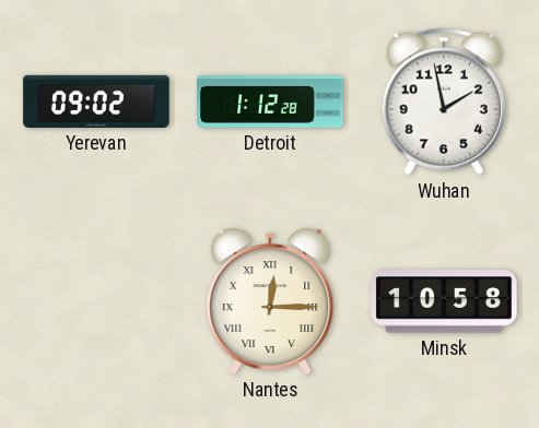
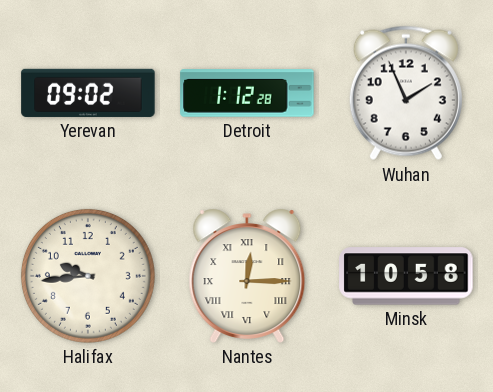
Wuhan: 1:58 -> 1:56
Halifax: none -> 9:44
